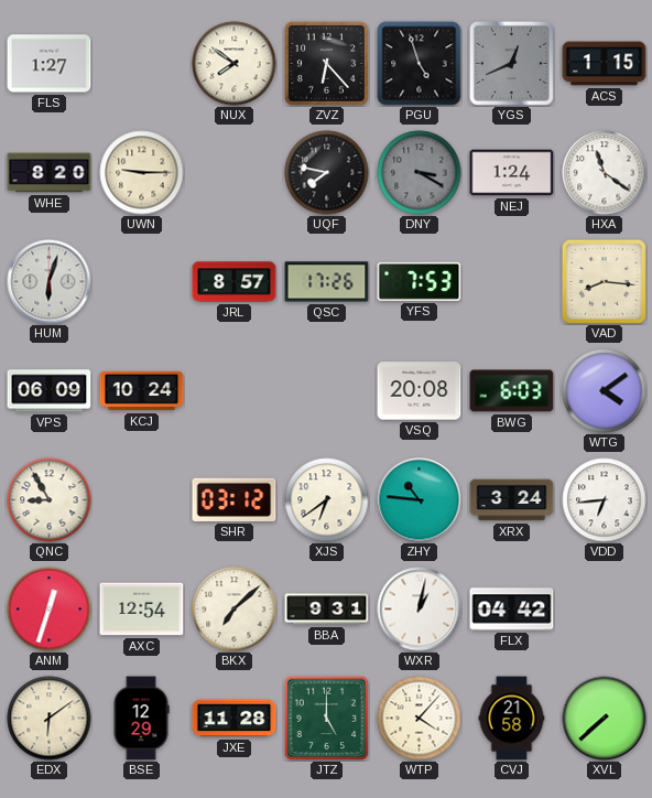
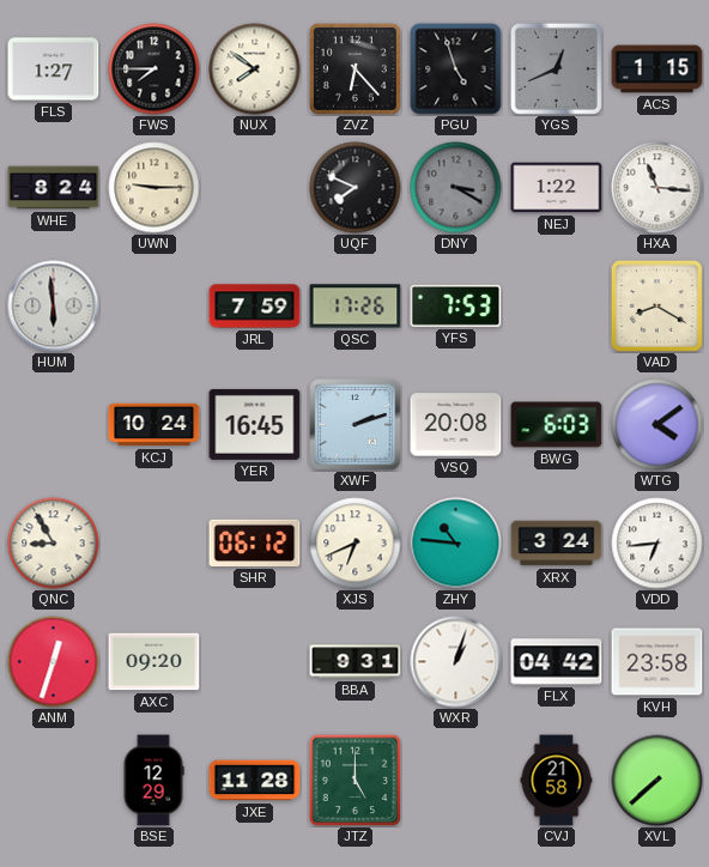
FWS: none -> 7:45
WHE: 8:20 -> 8:24
UQF: 7:47 -> 7:49
NEJ: 1:24 -> 1:22
HXA: 11:21 -> 11:16
HUM: 6:03 -> 5:59
JRL: 8:57 -> 7:59
VAD: 8:16 -> 8:20
VPS: 06:09 -> none
YER: none -> 16:45
XWF: none -> 2:12
SHR: 03:12 -> 06:12
XJS: 6:39 -> 6:41
AXC: 12:54 -> 09:20
BKX: 7:08 -> none
WXR: 1:02 -> 1:03
KVH: none -> 23:58
EDX: 6:09 -> none
WTP: 4:07 -> none
